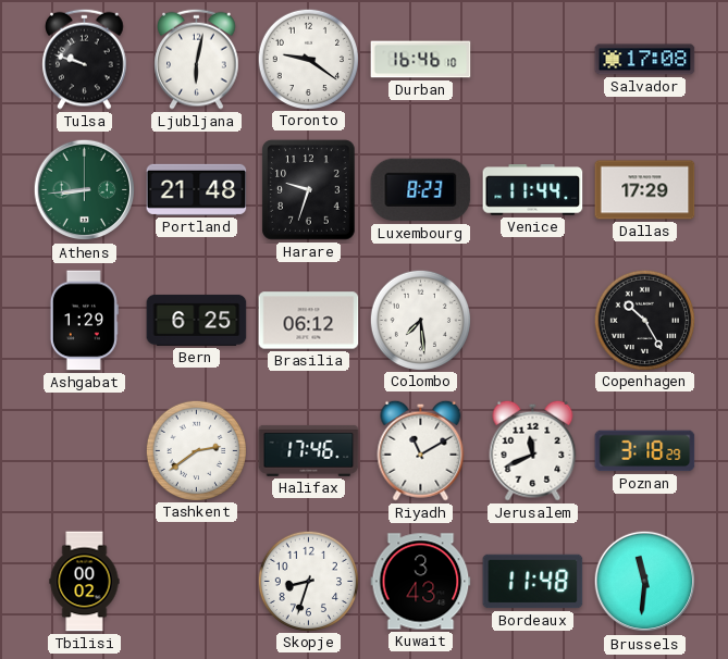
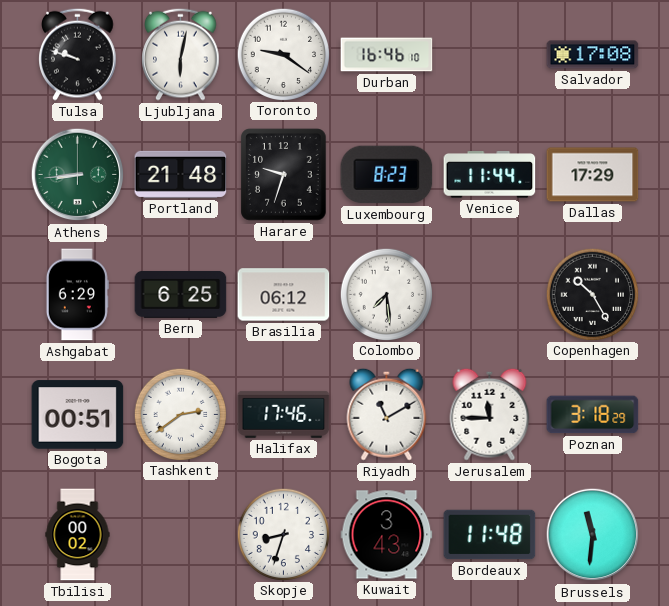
Ashgabat: 1:29 -> 6:29
Bogota: none -> 00:51
Jerusalem: 11:41 -> 11:45
